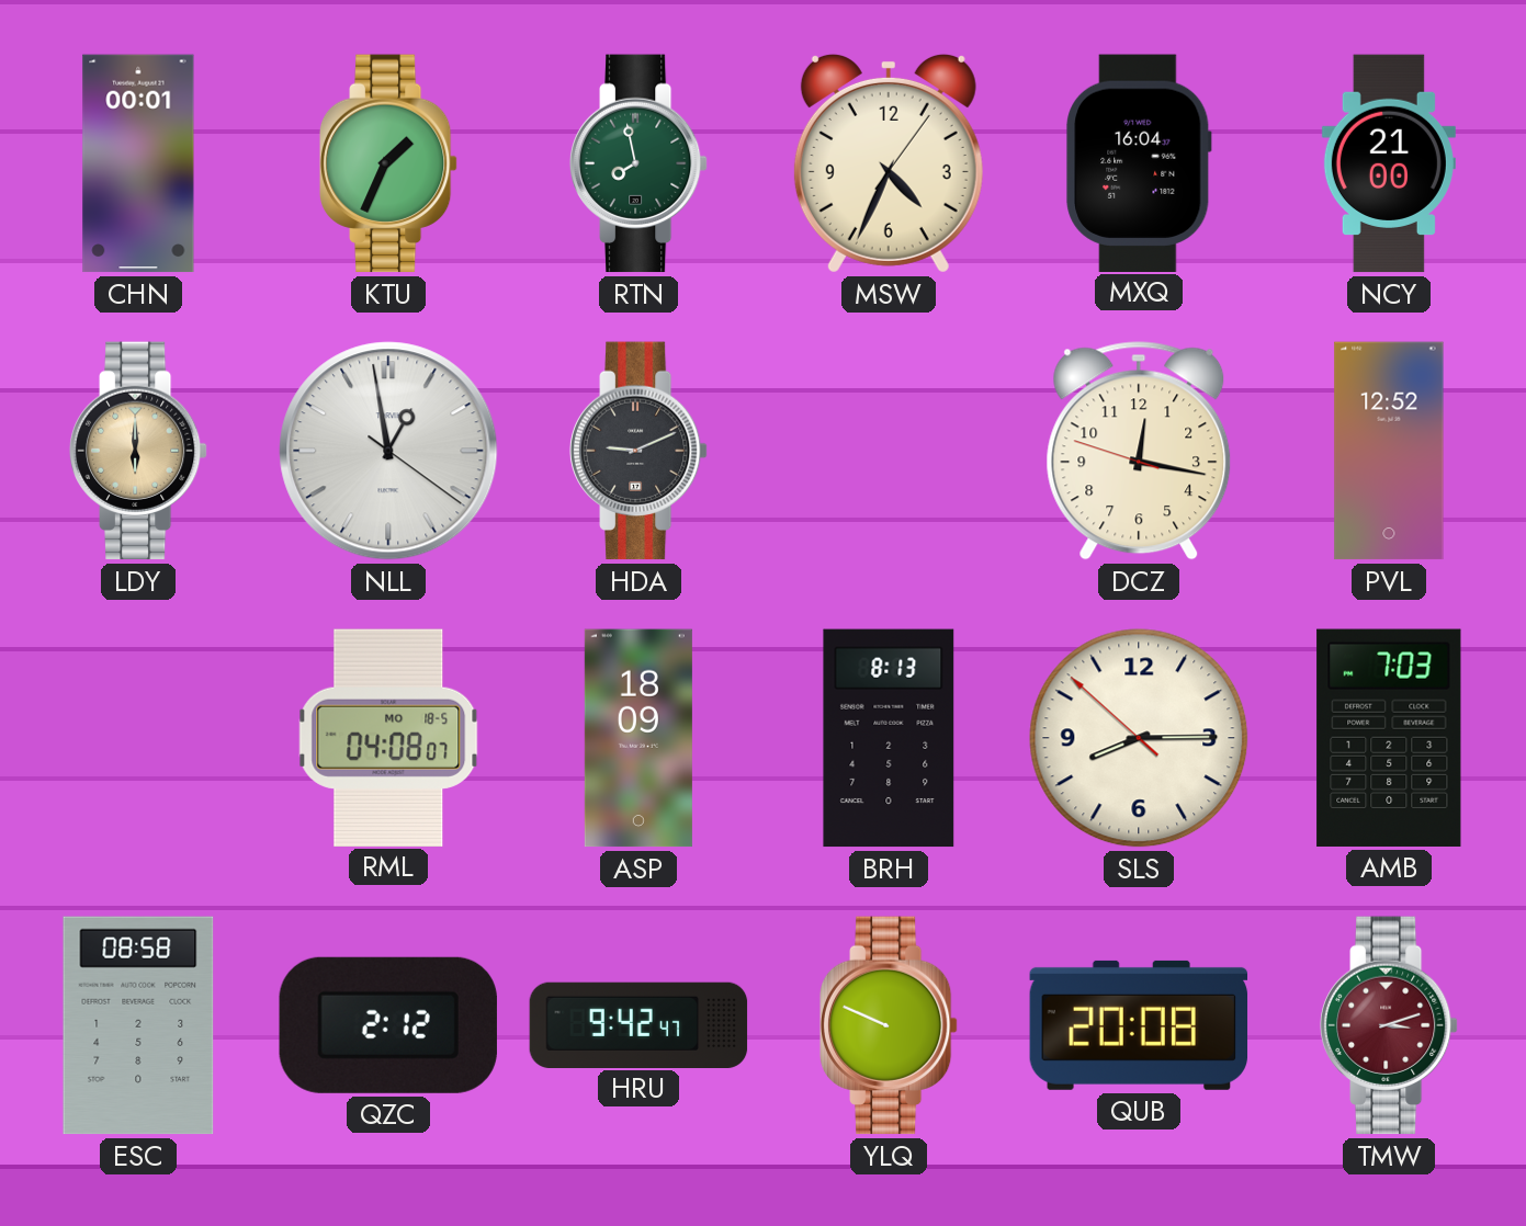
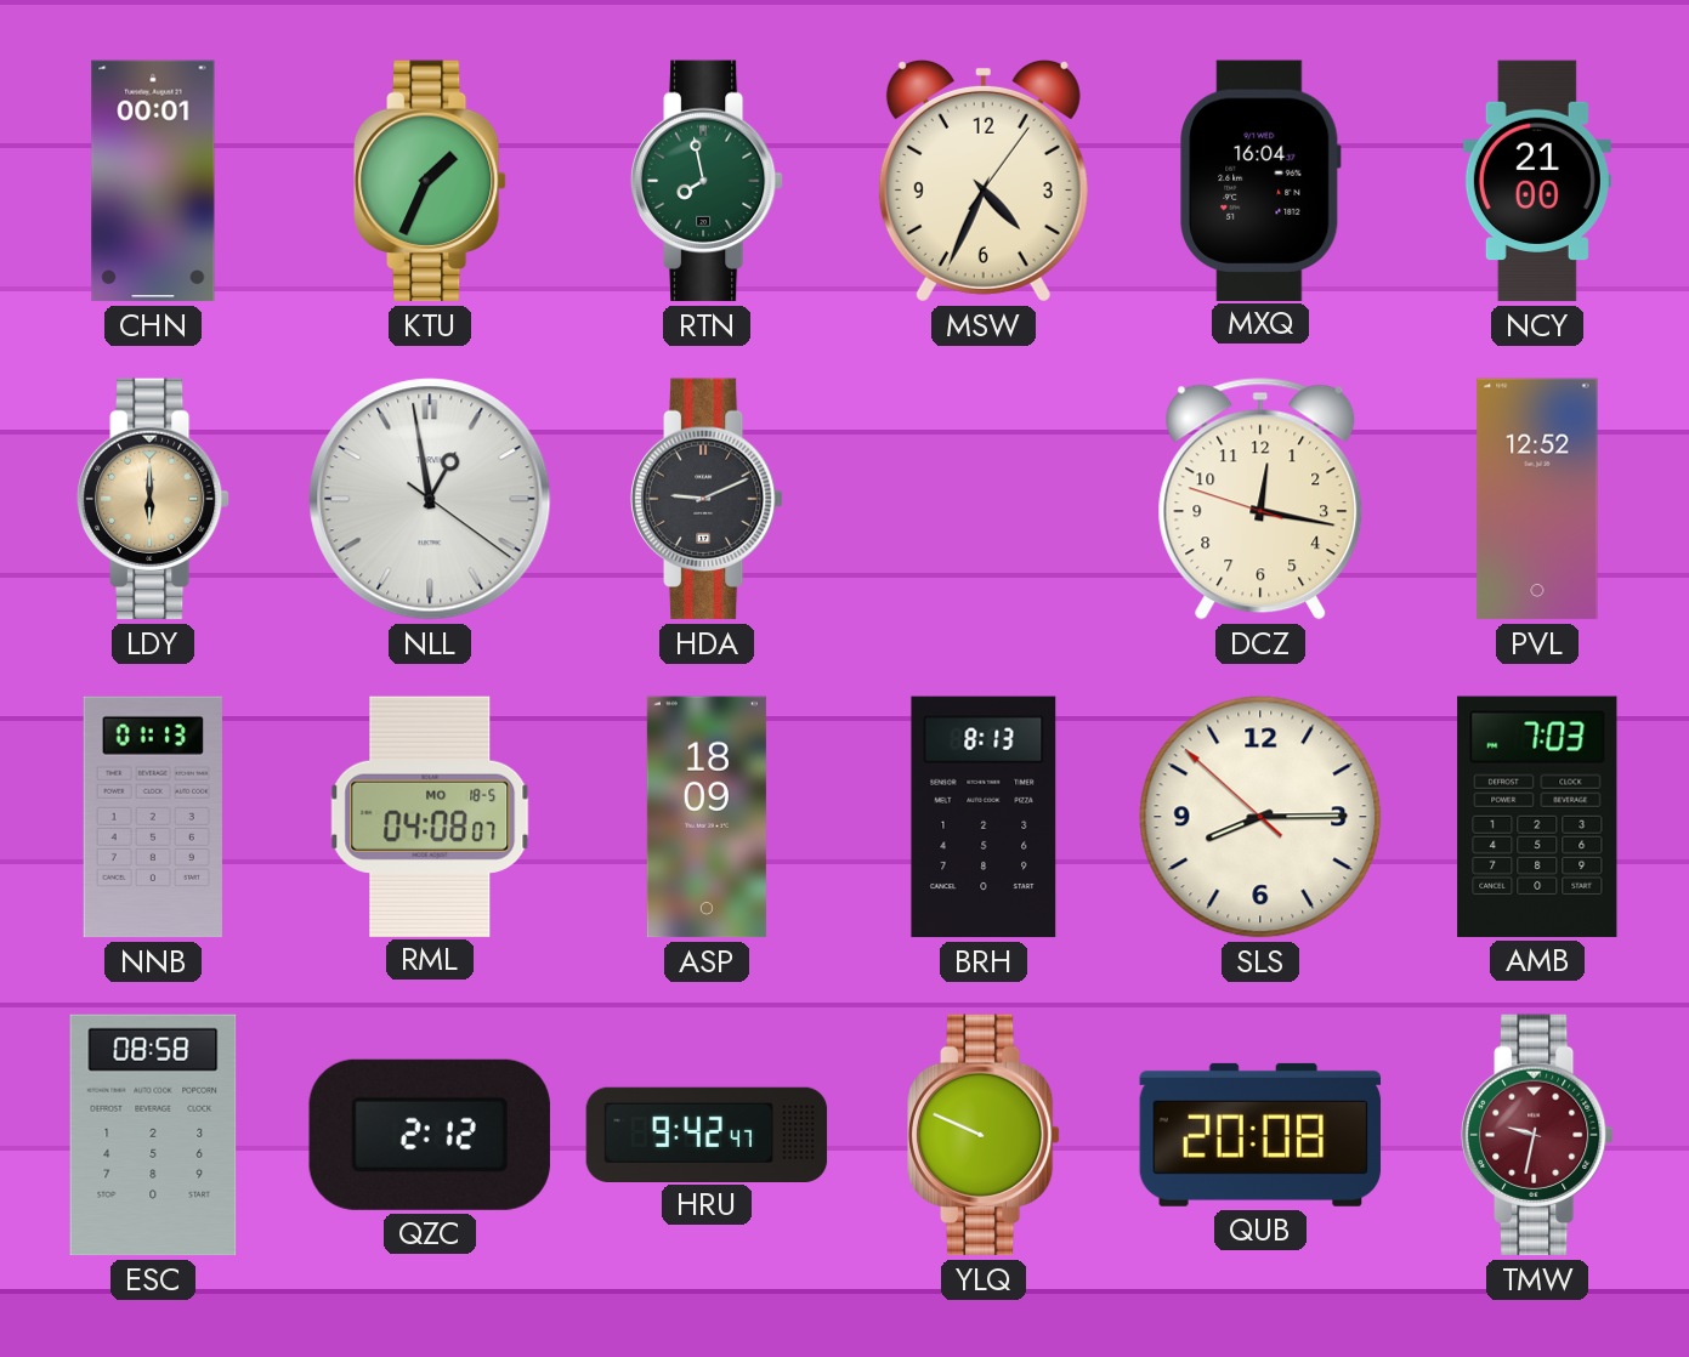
NNB: none -> 01:13
TMW: 3:12 -> 9:32
